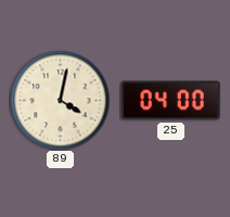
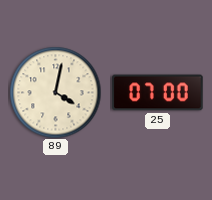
25: 04:00 -> 07:00
